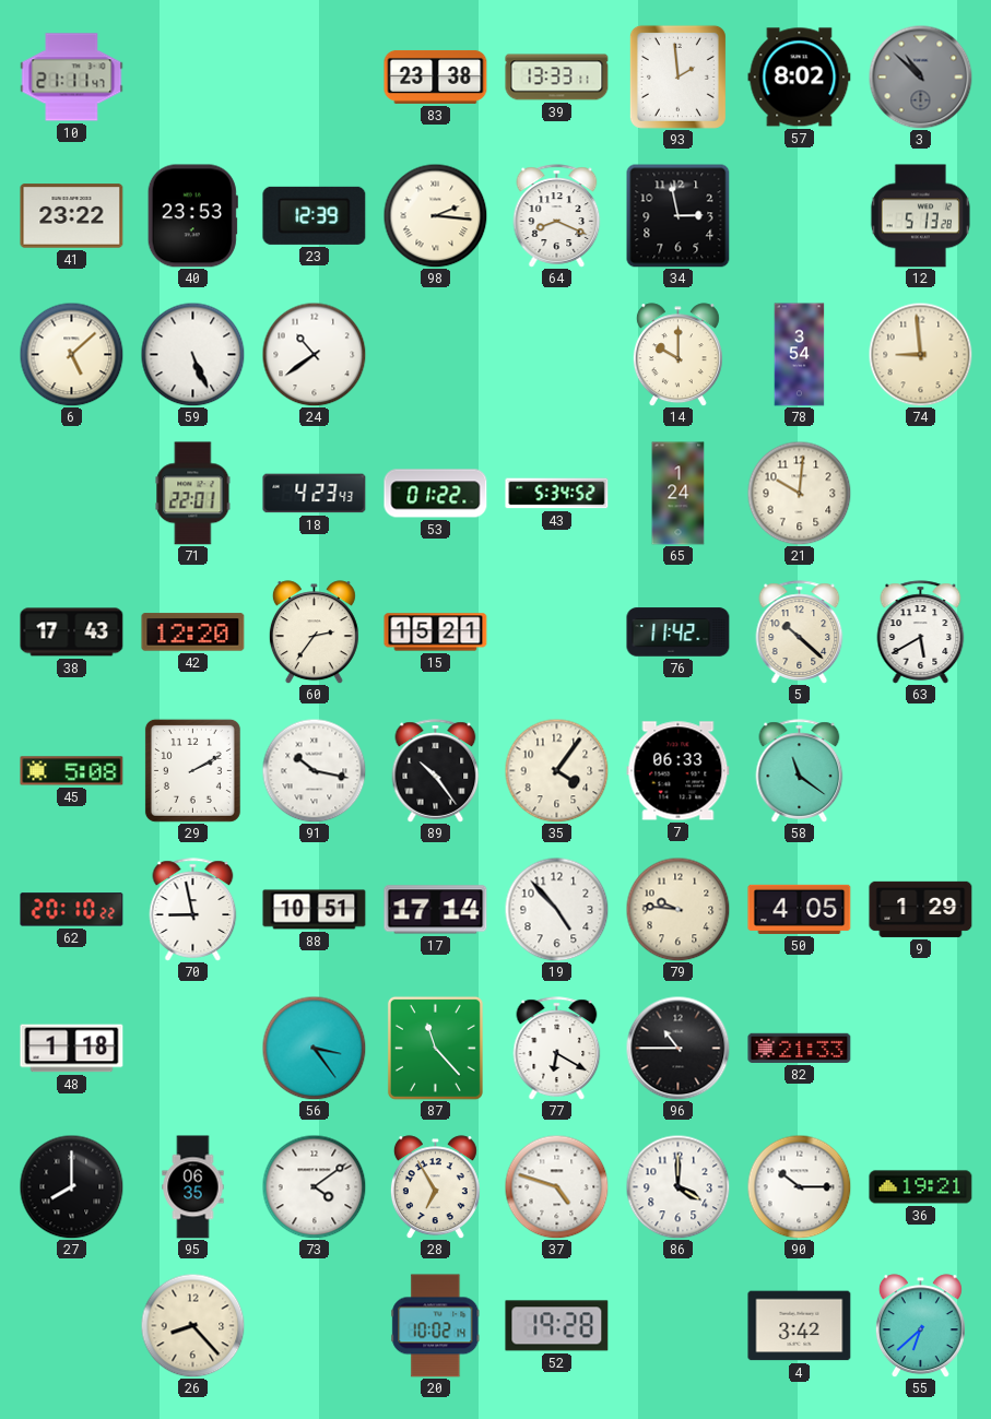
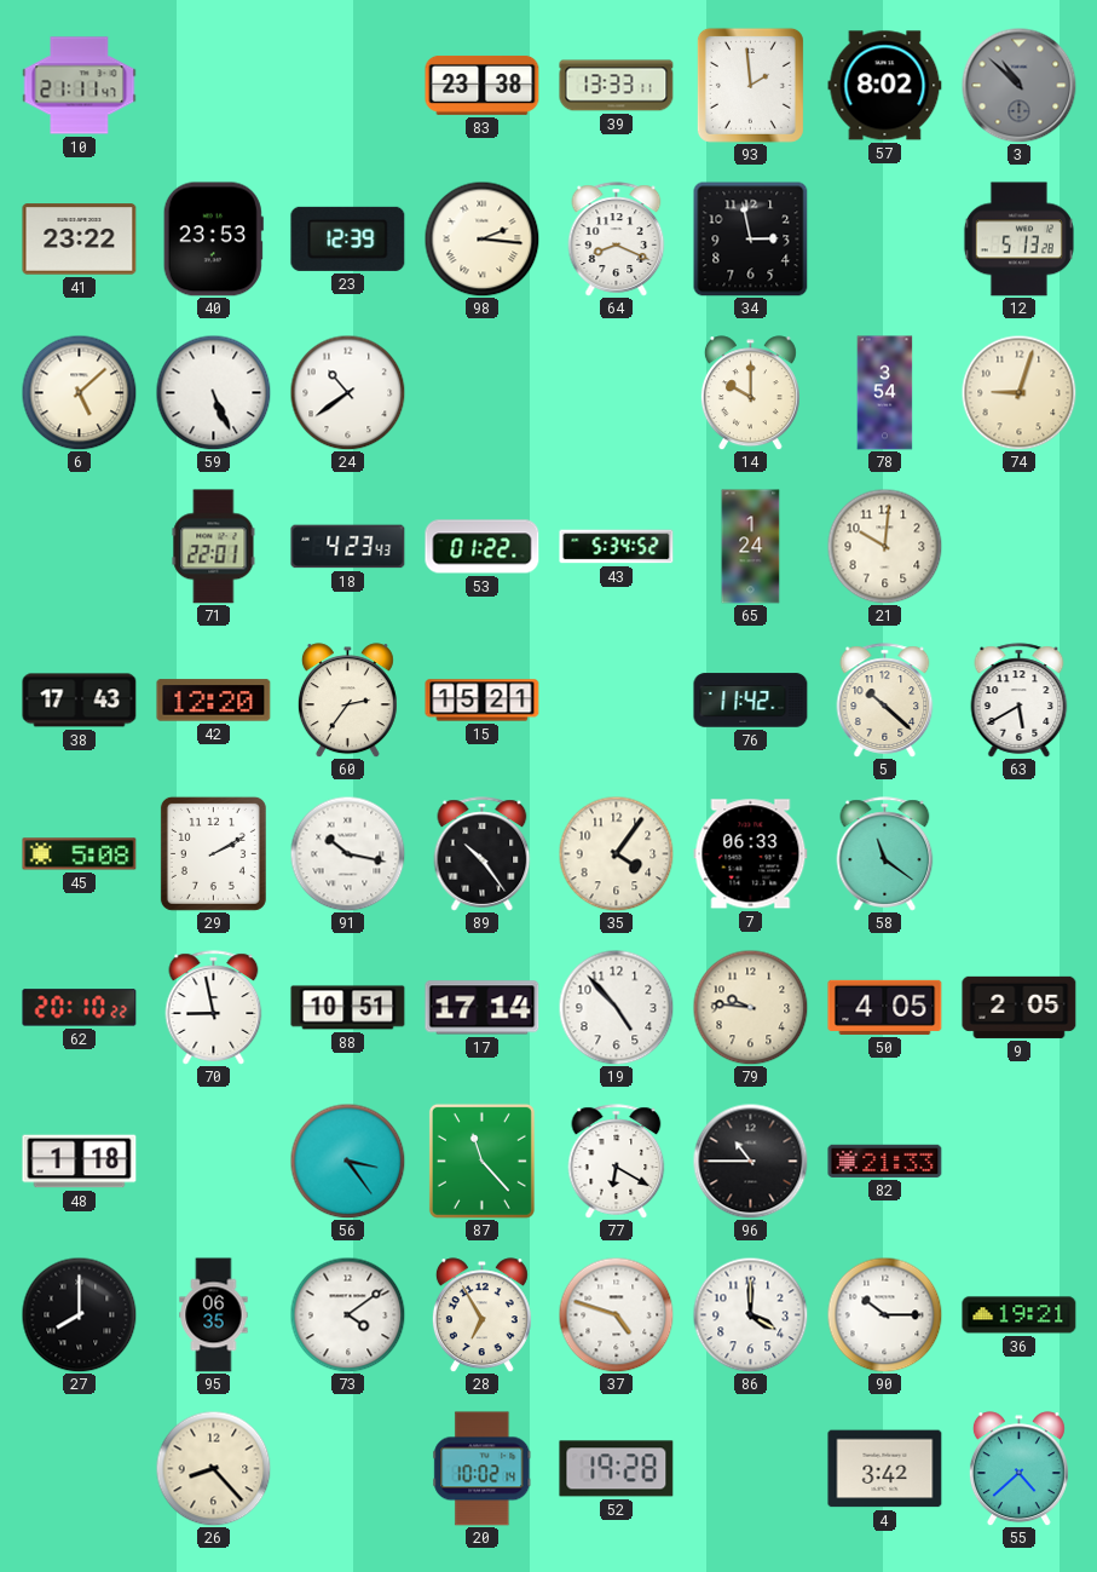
74: 8:59 -> 9:03
9: 1:29 -> 2:05
55: 6:38 -> 4:38
